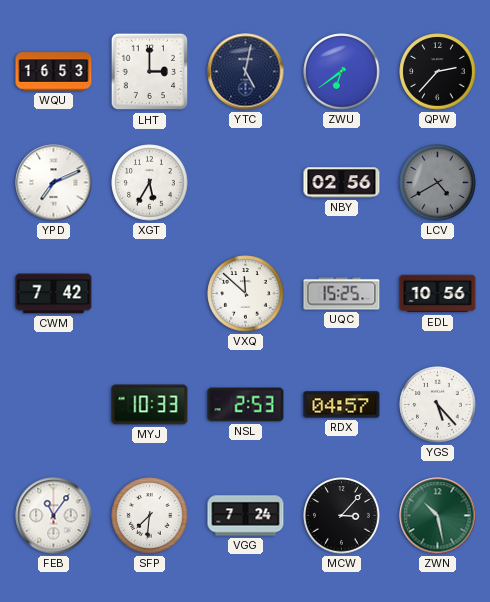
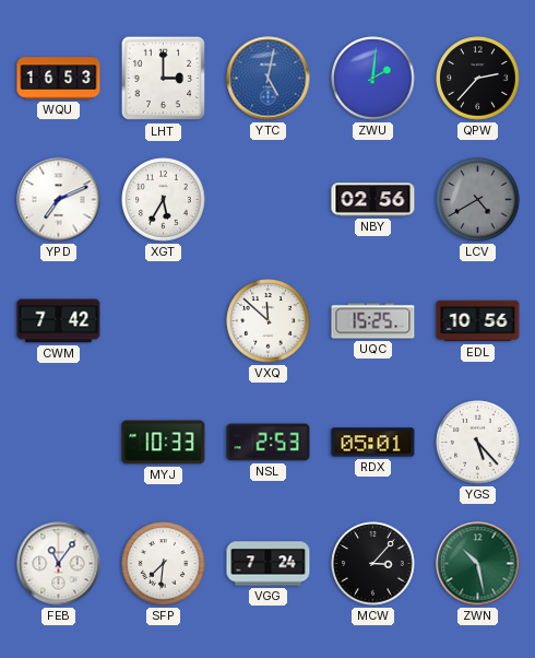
YTC dial: navy -> blue
ZWU: 6:39 -> 2:01
RDX: 04:57 -> 05:01
